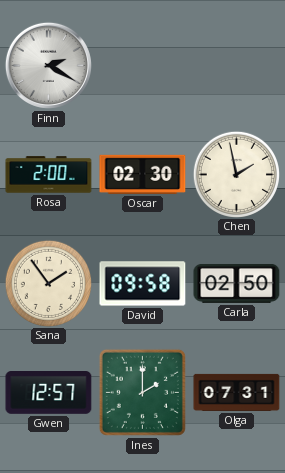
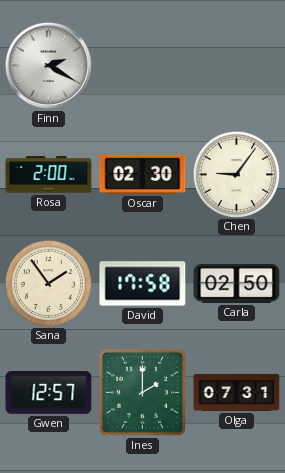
Chen: 1:58 -> 9:06
David: 09:58 -> 17:58
